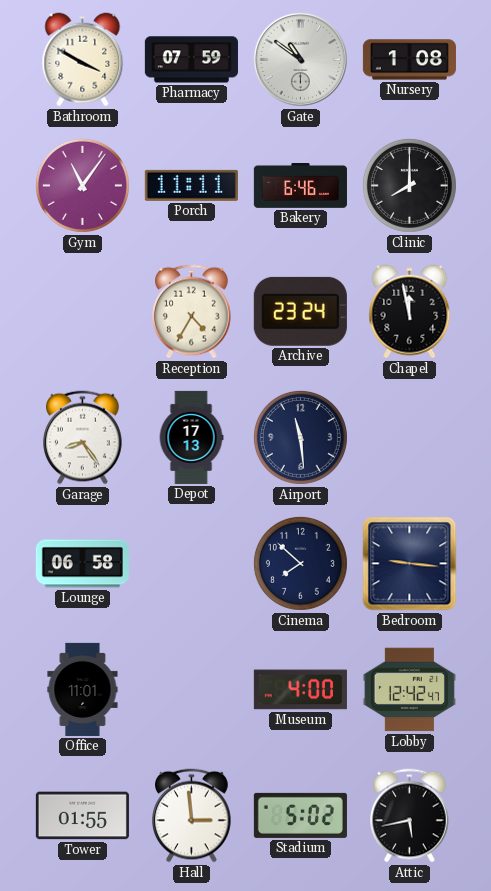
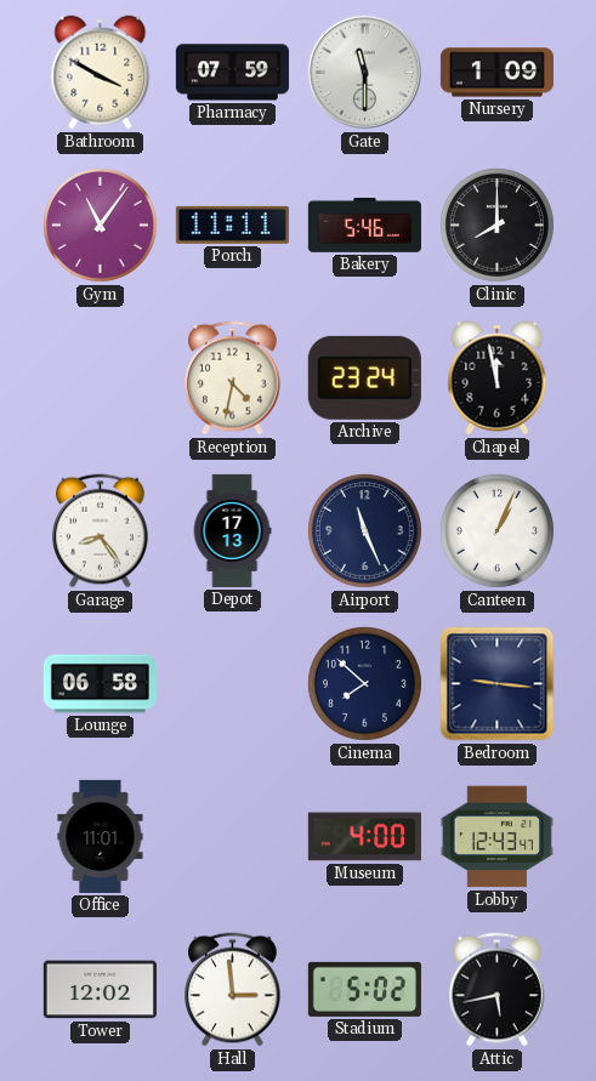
Gate: 10:51 -> 11:30
Nursery: 1:08 -> 1:09
Bakery: 6:46 -> 5:46
Reception: 4:35 -> 4:32
Airport: 11:29 -> 11:26
Canteen: none -> 1:04
Lobby: 12:42 -> 12:43
Tower: 01:55 -> 12:02
